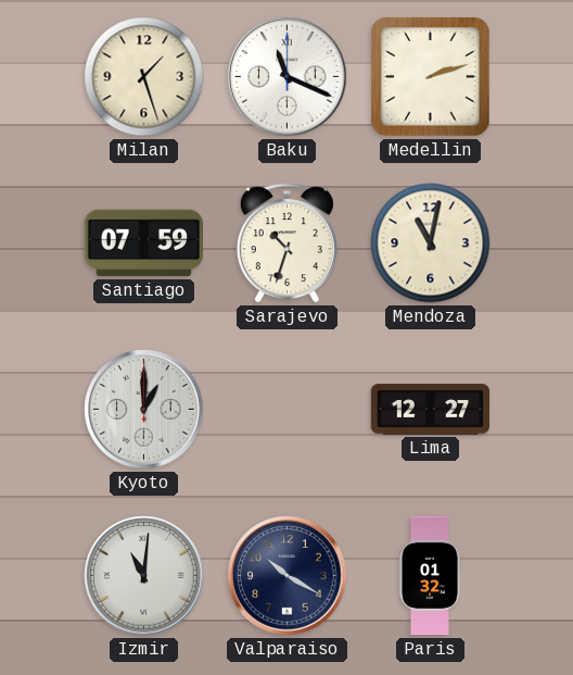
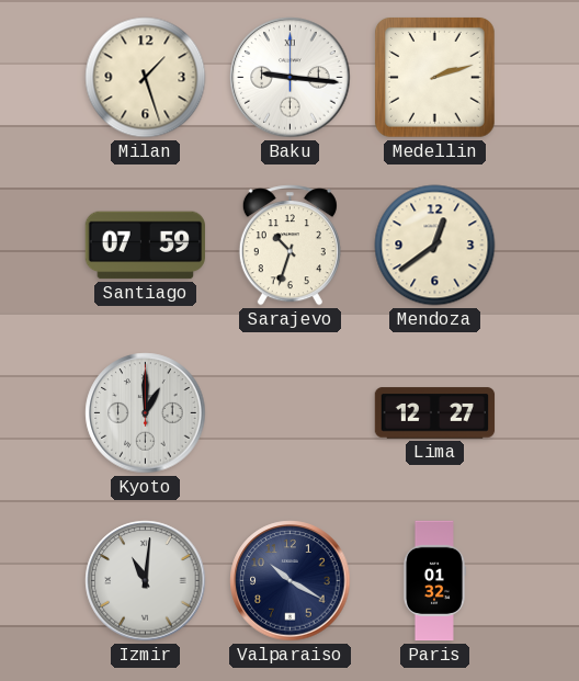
Baku: 11:19 -> 9:16
Mendoza: 11:02 -> 12:39
